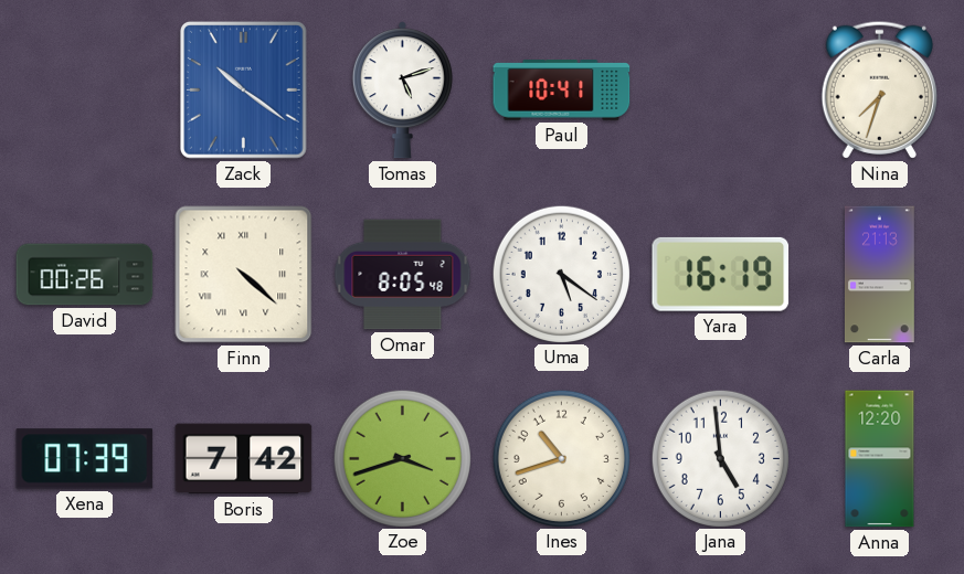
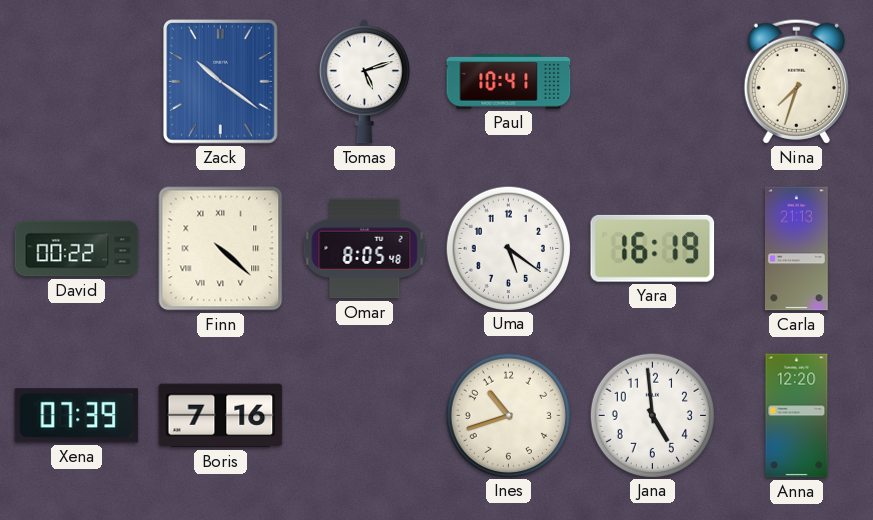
David: 00:26 -> 00:22
Boris: 7:42 -> 7:16
Zoe: 3:42 -> none
